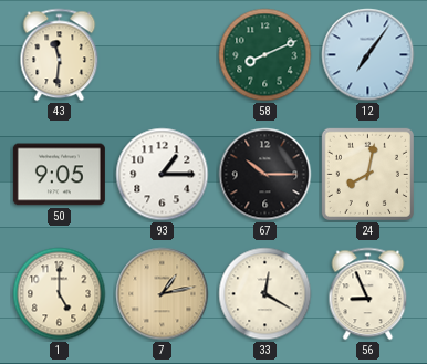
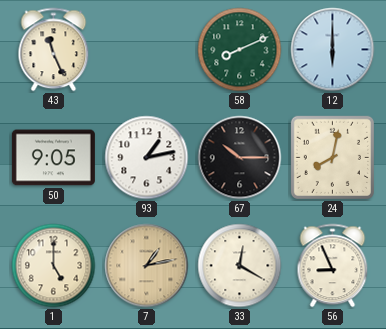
43: 11:31 -> 11:26
12: 7:06 -> 6:00
93: 1:15 -> 1:13
